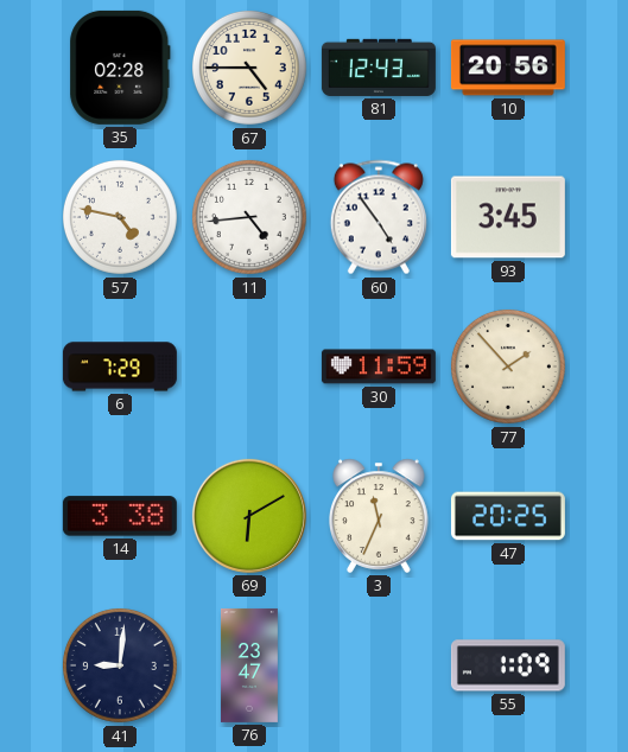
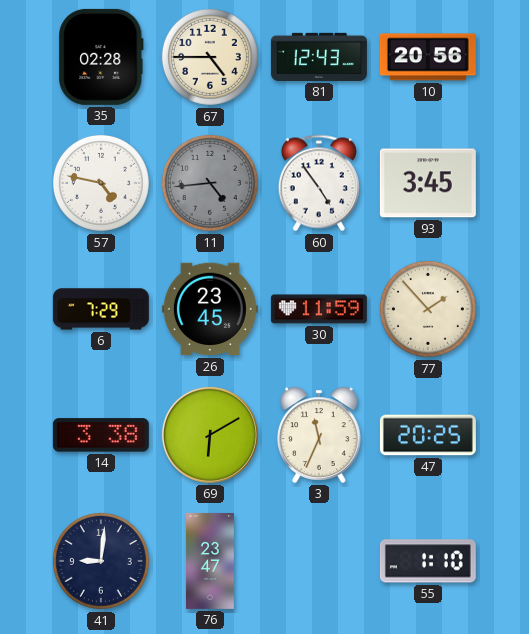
11 dial: white -> grey
26: none -> 23:45
55: 1:09 -> 1:10
